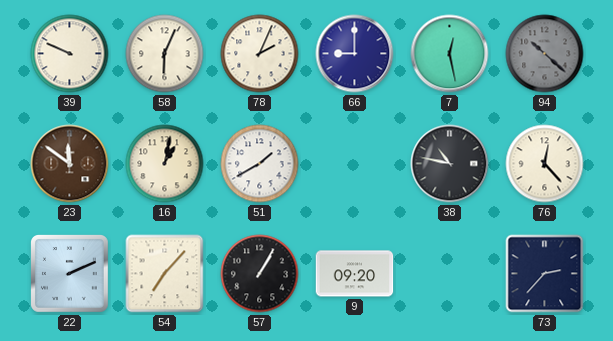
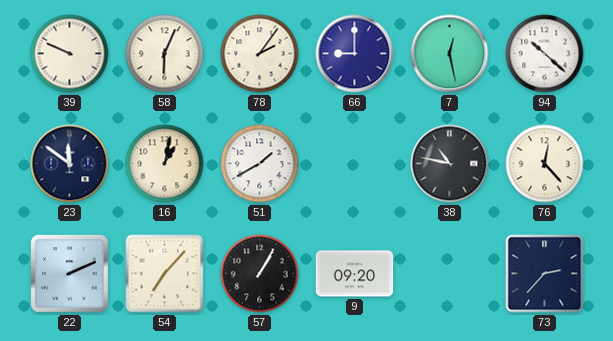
78: 2:04 -> 2:06
94 dial: grey -> white
23 dial: brown -> navy
